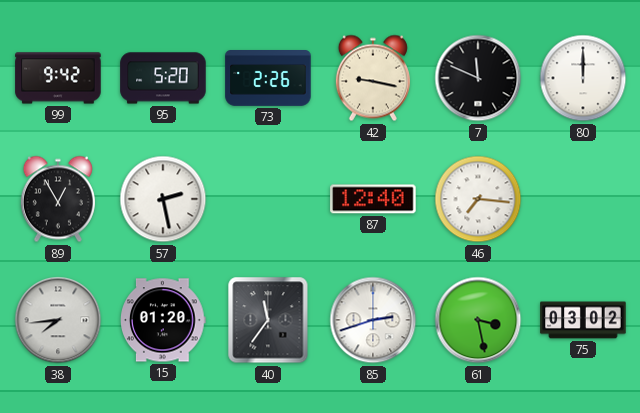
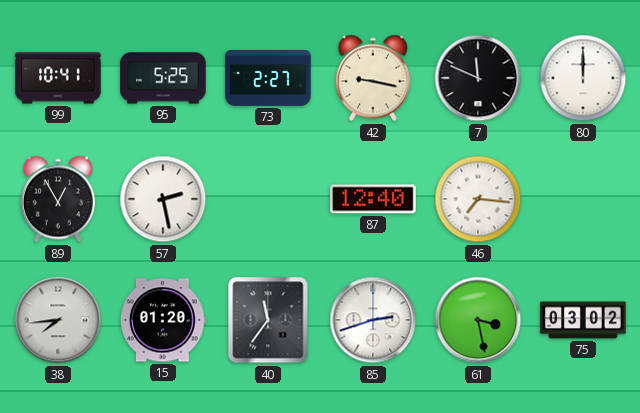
99: 9:42 -> 10:41
95: 5:20 -> 5:25
73: 2:26 -> 2:27
